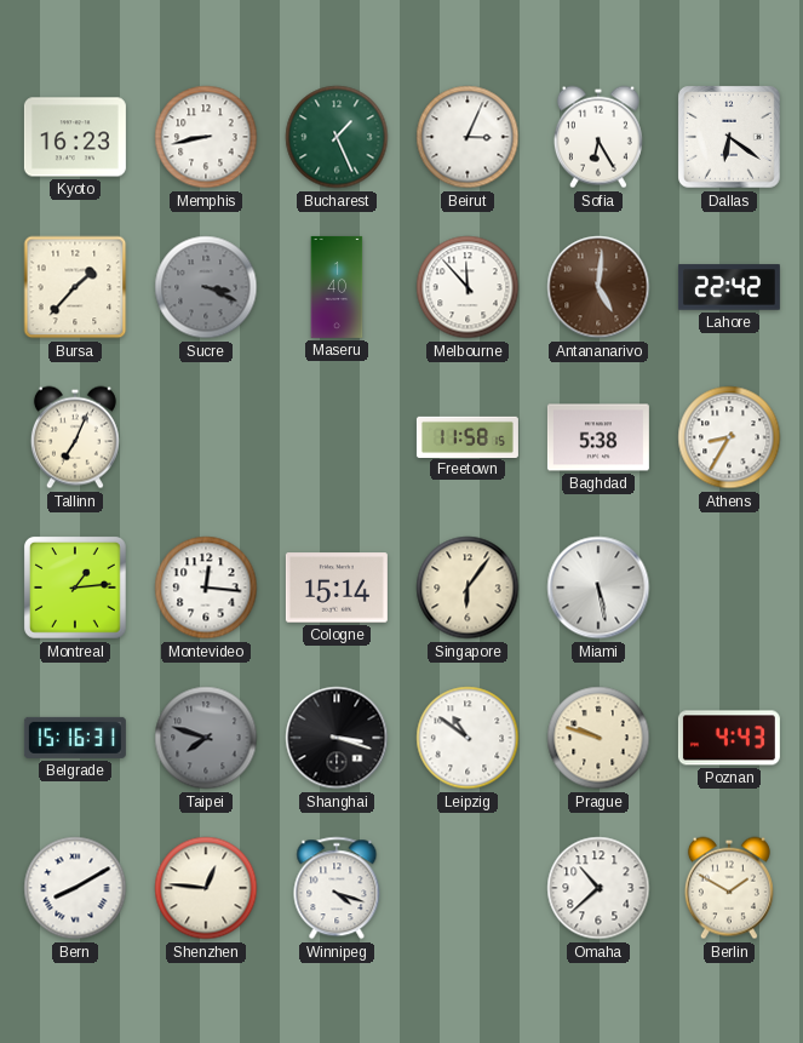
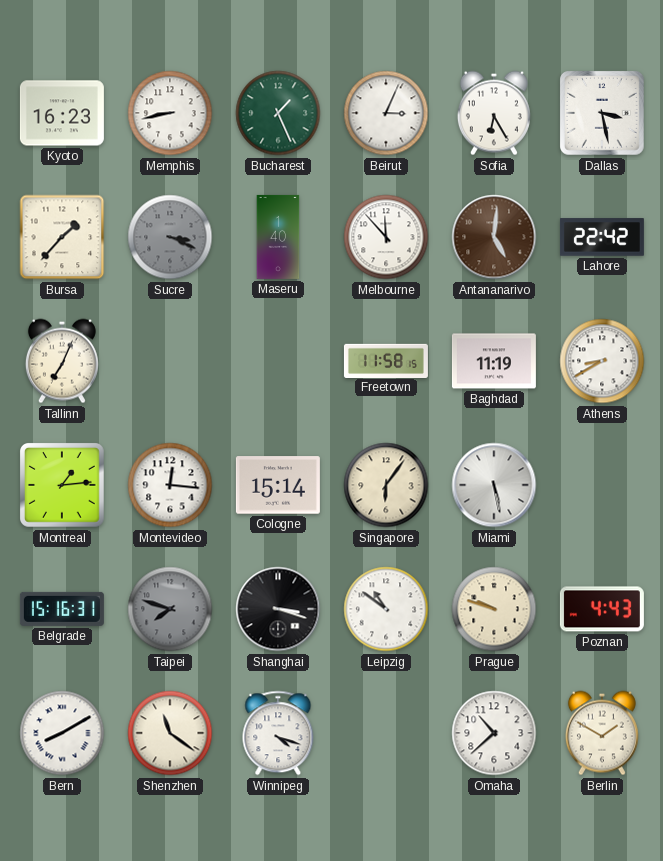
Dallas: 6:21 -> 3:28
Baghdad: 5:38 -> 11:19
Athens: 8:35 -> 8:40
Shenzhen: 12:46 -> 11:21
